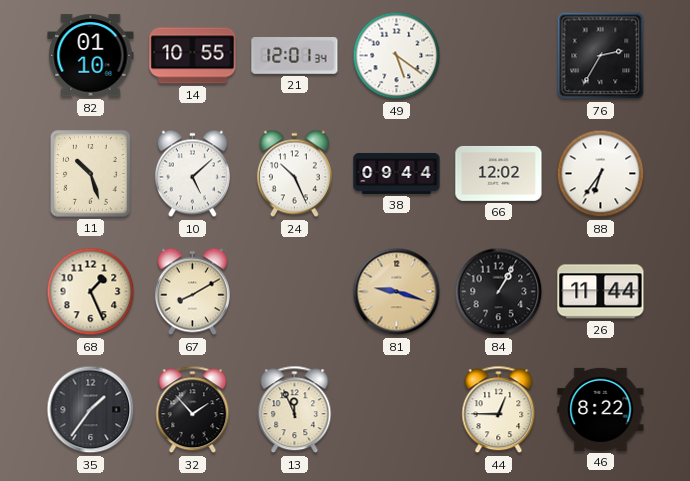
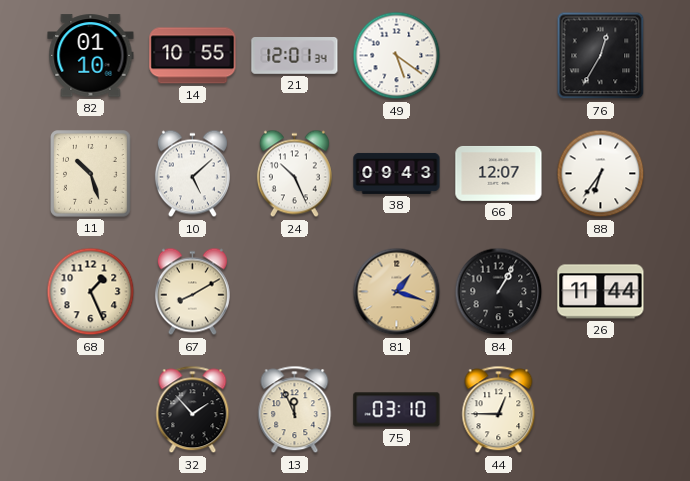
76: 2:35 -> 12:35
38: 09:44 -> 09:43
66: 12:02 -> 12:07
81: 9:18 -> 1:18
35: 1:36 -> none
75: none -> 03:10
46: 8:22 -> none
